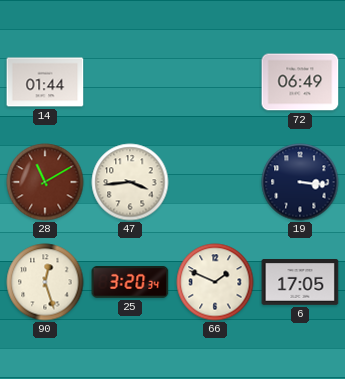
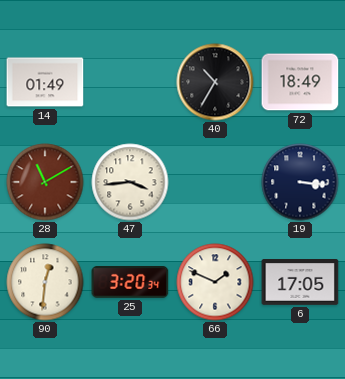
14: 01:44 -> 01:49
40: none -> 10:35
72: 06:49 -> 18:49
90: 12:27 -> 12:31
